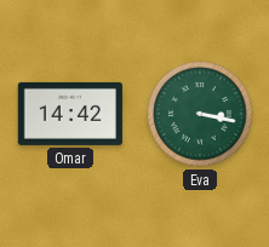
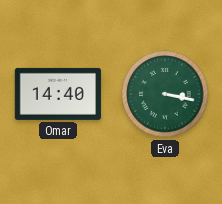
Omar: 14:42 -> 14:40
